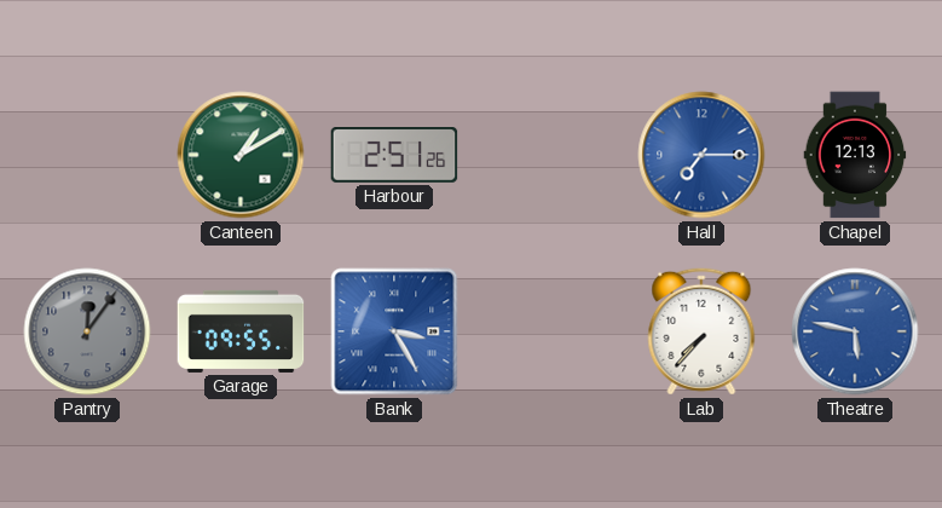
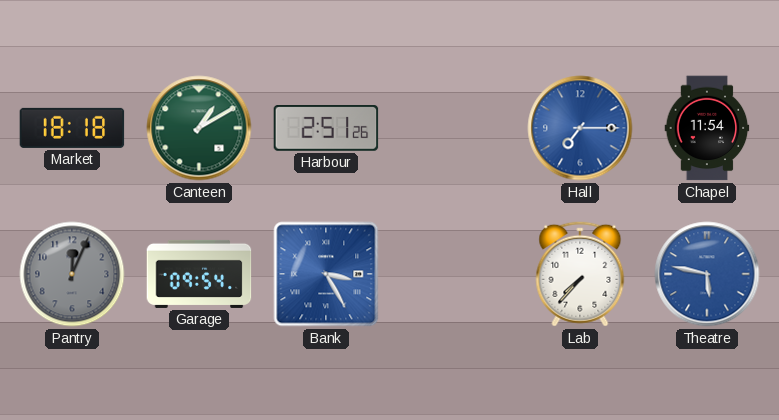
Market: none -> 18:18
Chapel: 12:13 -> 11:54
Pantry: 12:06 -> 12:04
Garage: 09:55 -> 09:54
